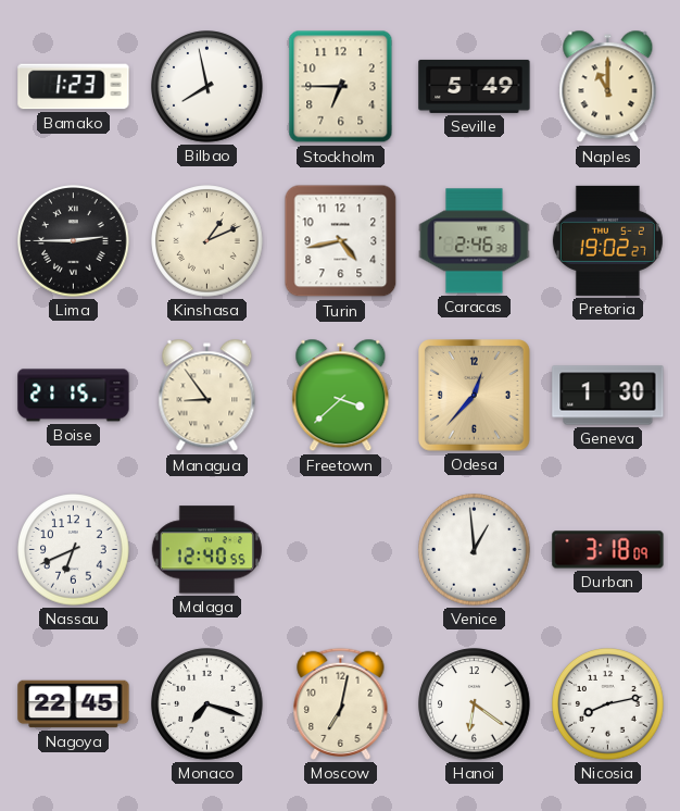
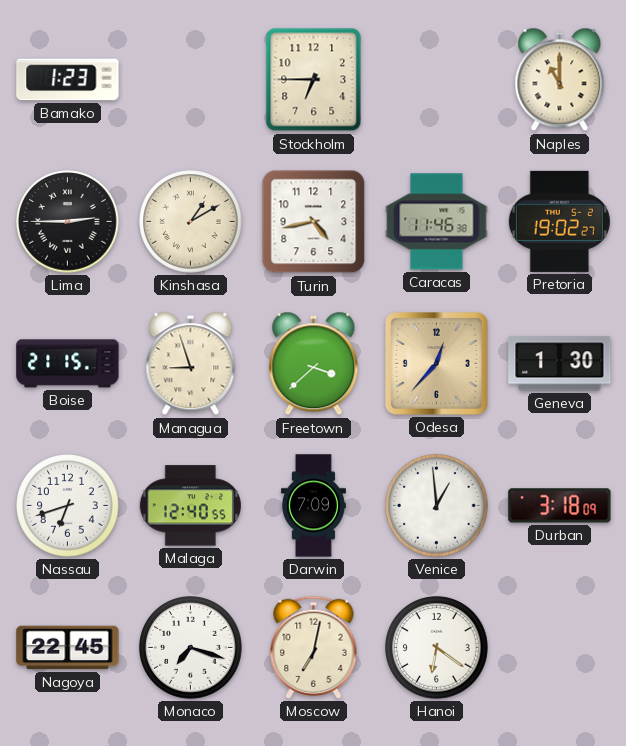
Bilbao: 7:58 -> none
Seville: 5:49 -> none
Kinshasa: 1:11 -> 1:10
Caracas: 2:46 -> 11:46
Managua: 8:54 -> 8:57
Nassau: 6:41 -> 6:42
Darwin: none -> 7:09
Nicosia: 8:13 -> none
